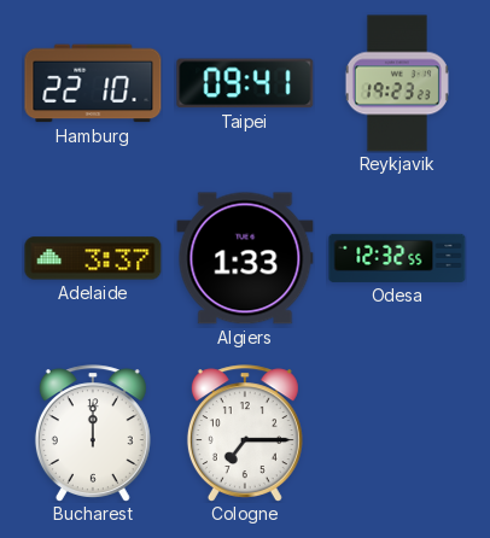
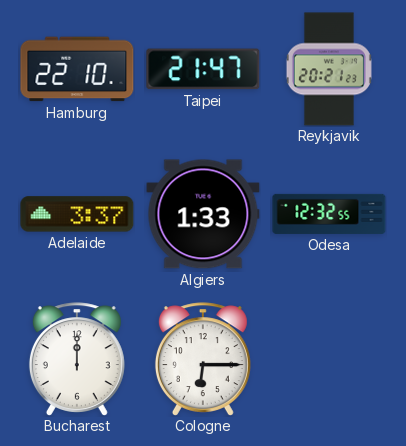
Taipei: 09:41 -> 21:47
Reykjavik: 19:23 -> 20:21
Cologne: 7:15 -> 6:15
